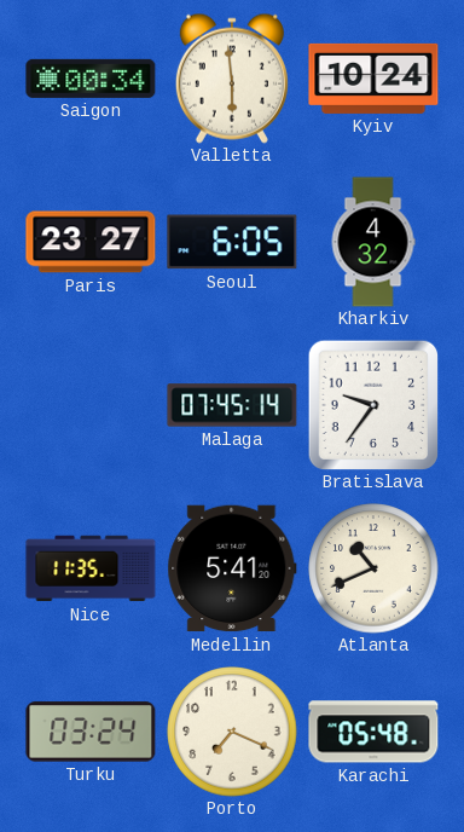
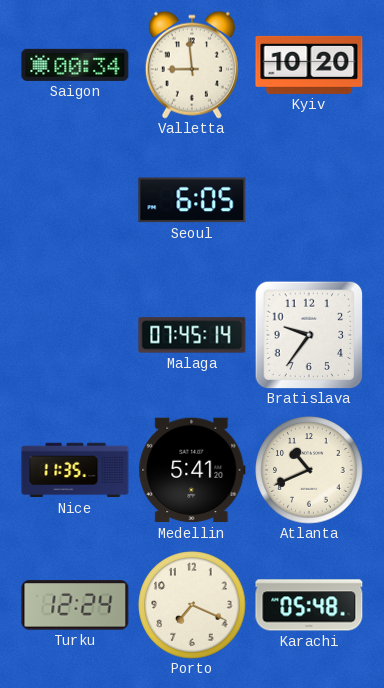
Valletta: 5:59 -> 8:59
Kyiv: 10:24 -> 10:20
Paris: 23:27 -> none
Kharkiv: 4:32 -> none
Turku: 03:24 -> 12:24
